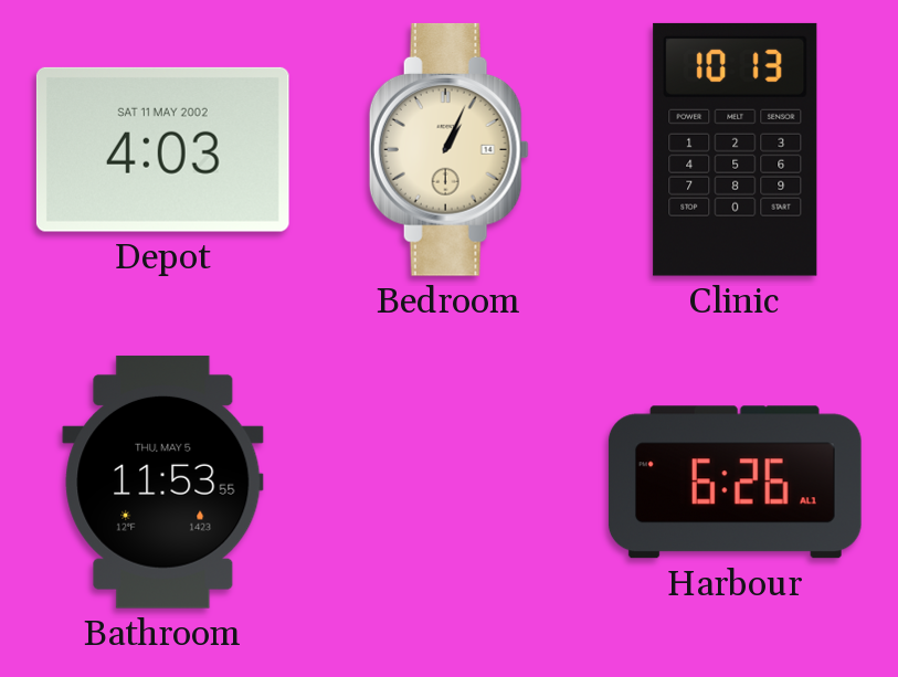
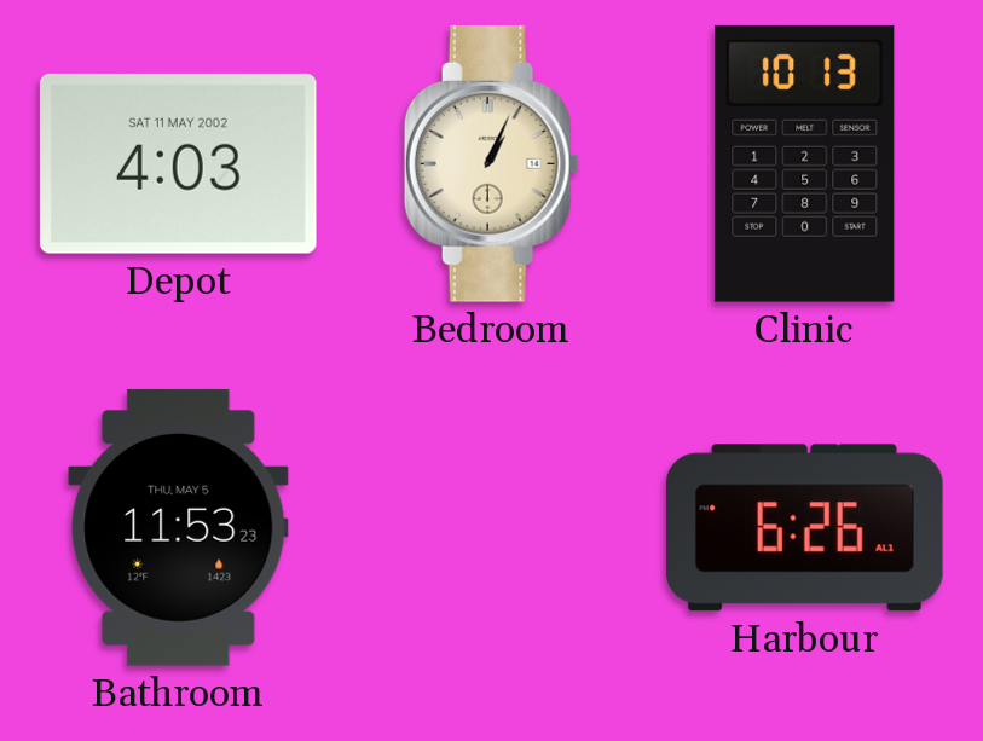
Bathroom: 11:53:55 -> 11:53:23
